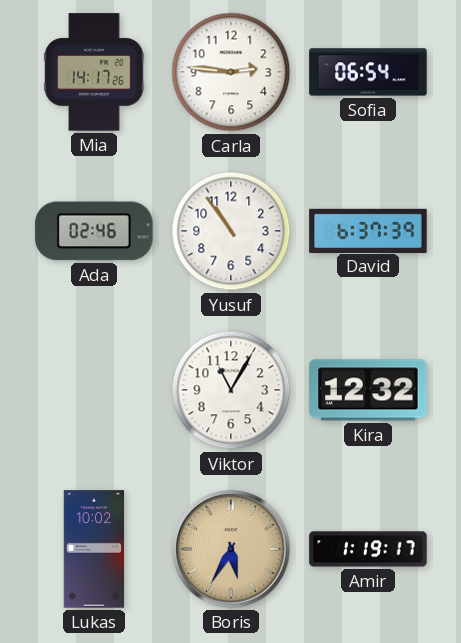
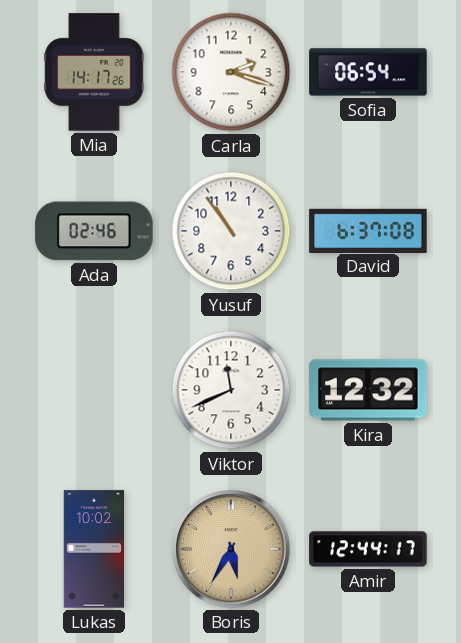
Carla: 2:46 -> 2:18
David: 6:37:39 -> 6:37:08
Viktor: 11:05 -> 11:41
Amir: 1:19 -> 12:44
